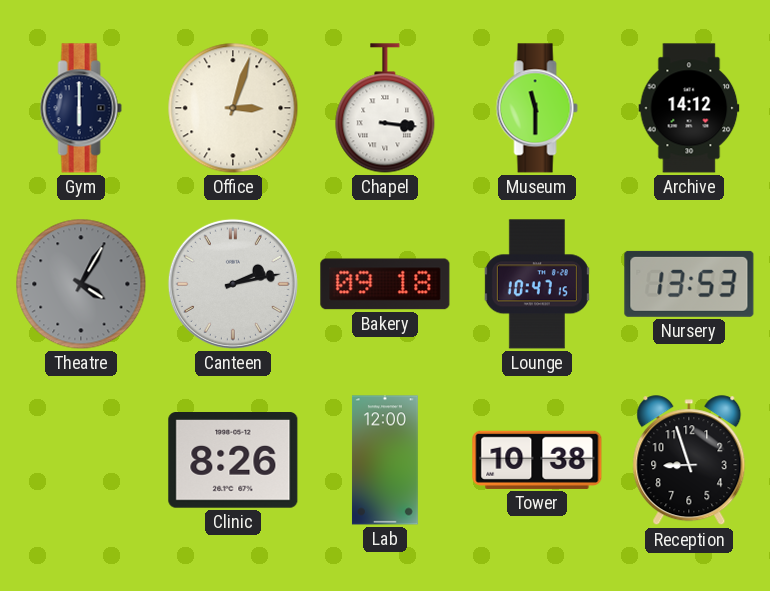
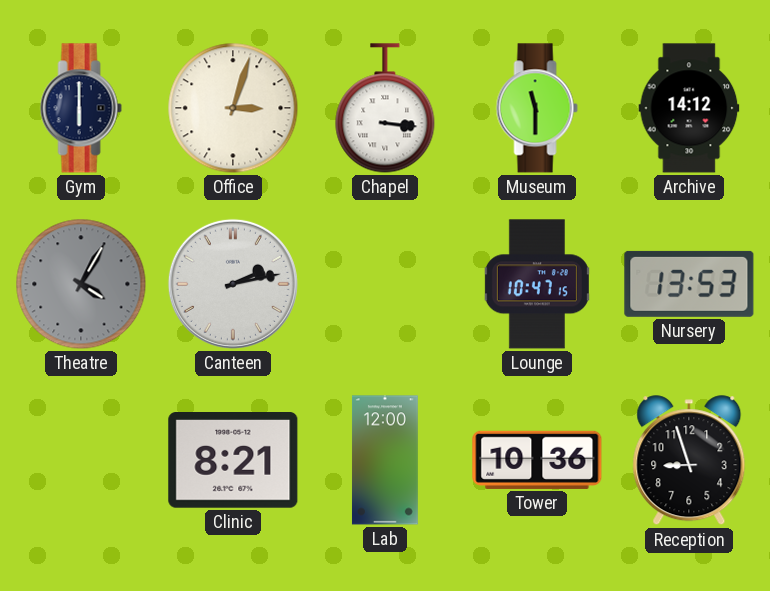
Bakery: 09:18 -> none
Clinic: 8:26 -> 8:21
Tower: 10:38 -> 10:36
